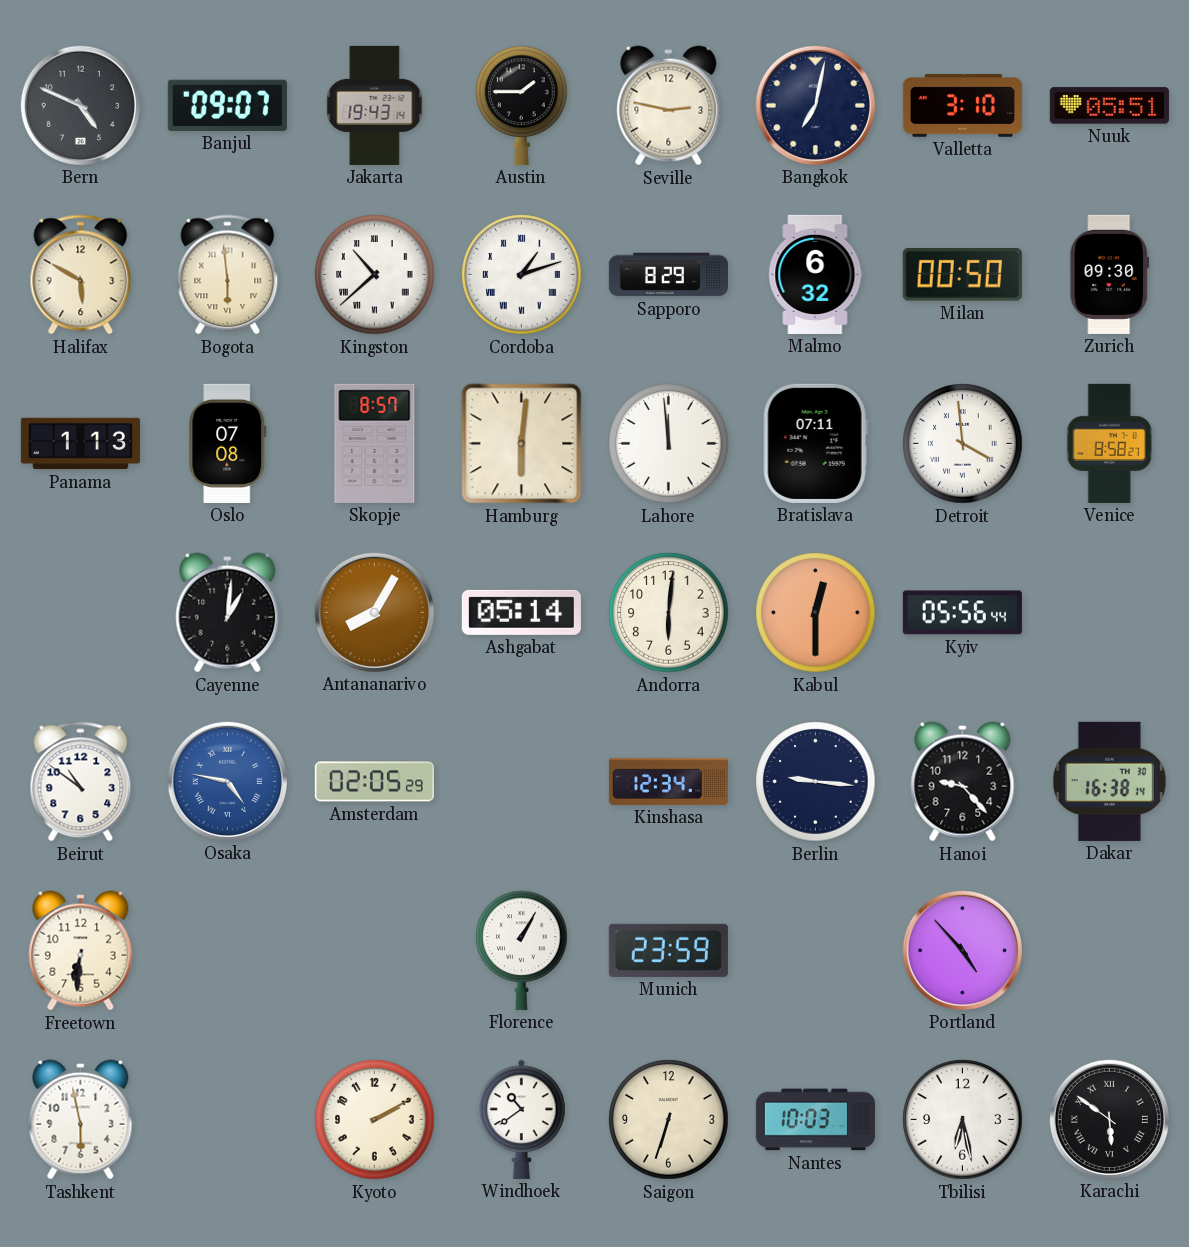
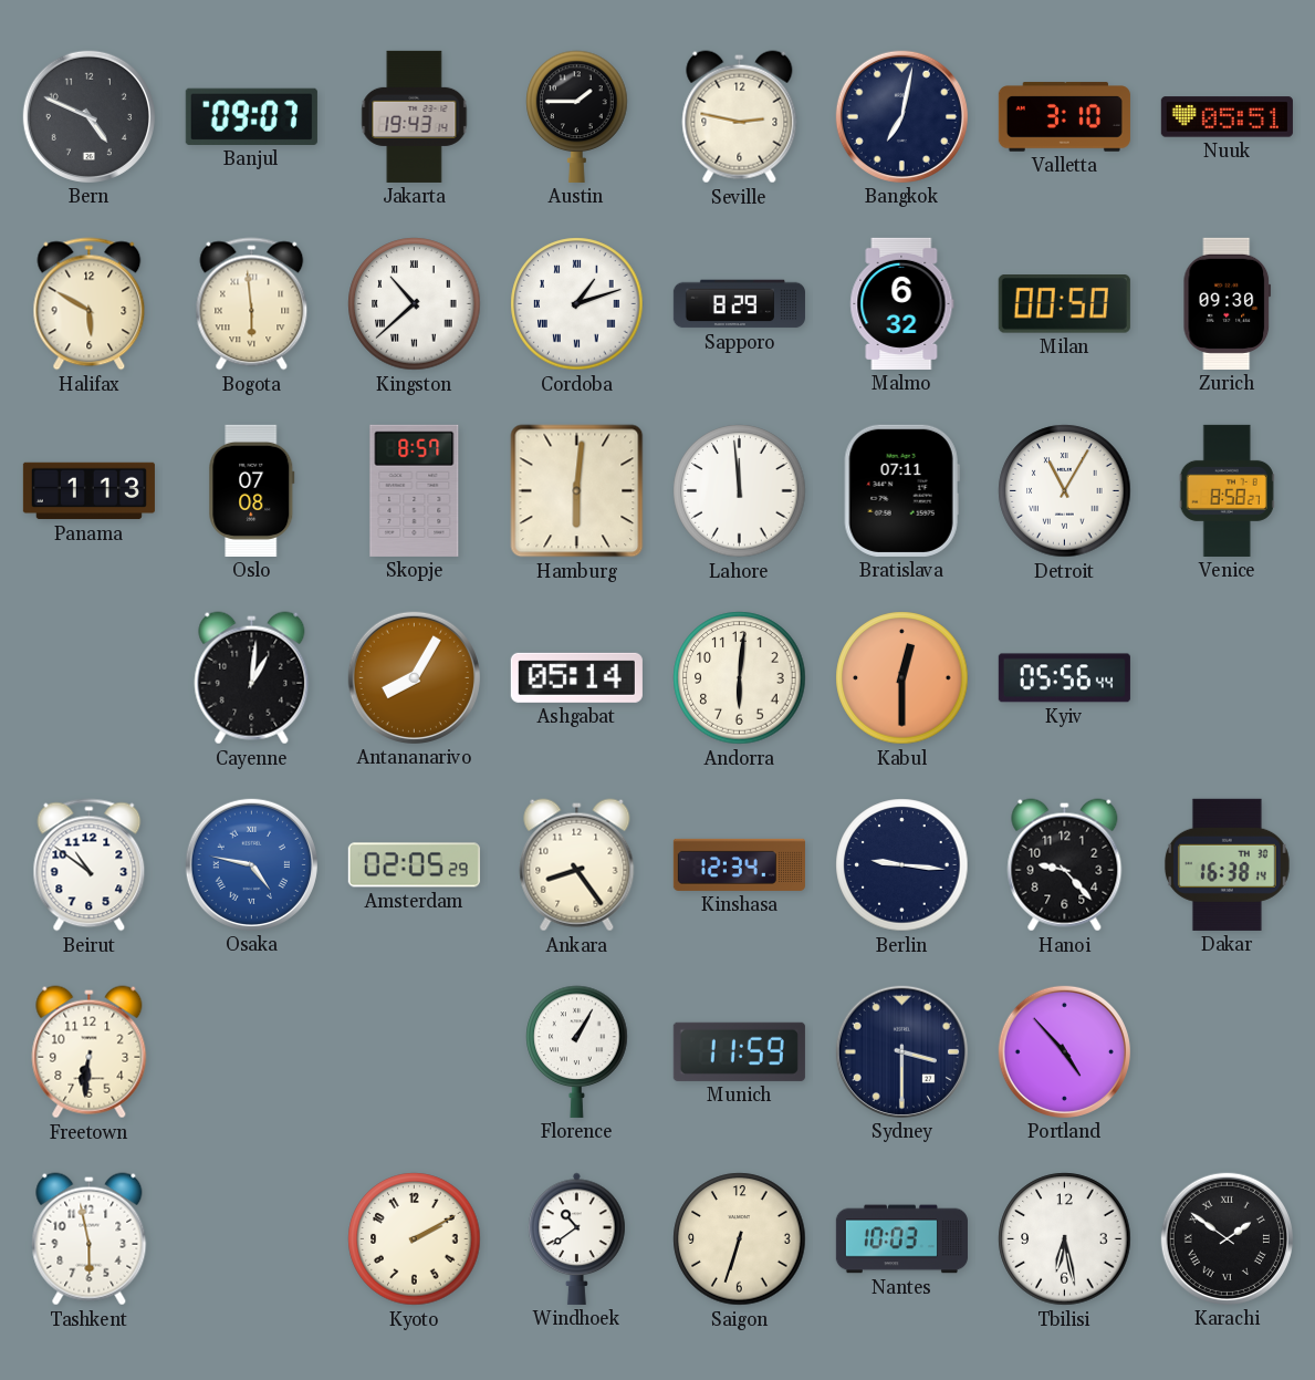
Detroit: 3:59 -> 11:05
Ankara: none -> 8:24
Munich: 23:59 -> 11:59
Sydney: none -> 3:30
Karachi: 5:51 -> 1:51
